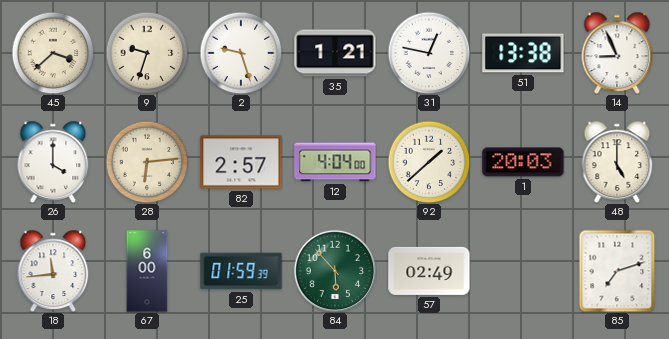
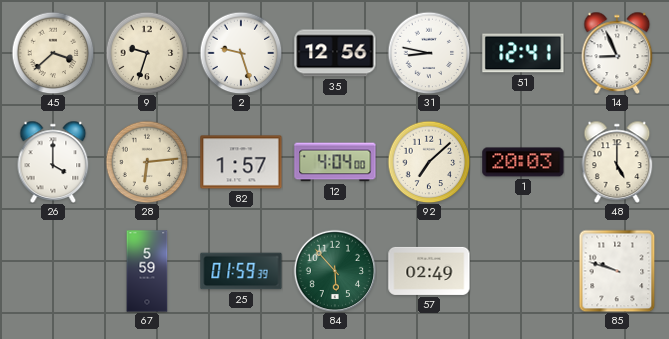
35: 1:21 -> 12:56
31: 12:47 -> 8:47
51: 13:38 -> 12:41
82: 2:57 -> 1:57
92: 1:38 -> 7:08
18: 11:44 -> none
67: 6:00 -> 5:59
85: 7:12 -> 9:48
